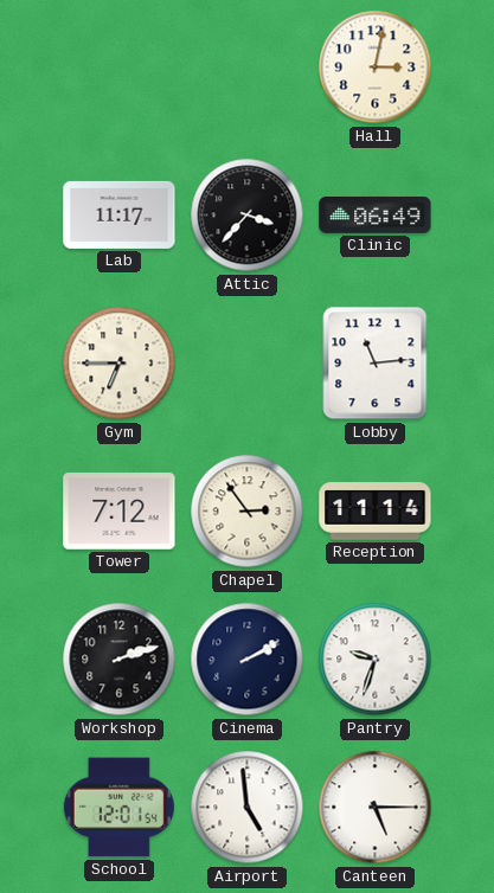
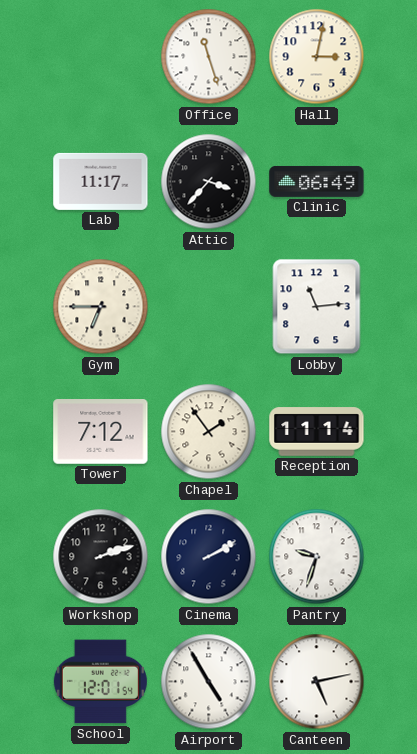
Office: none -> 11:27
Chapel: 2:54 -> 1:54
Airport: 4:59 -> 4:55
Canteen: 5:15 -> 5:13
